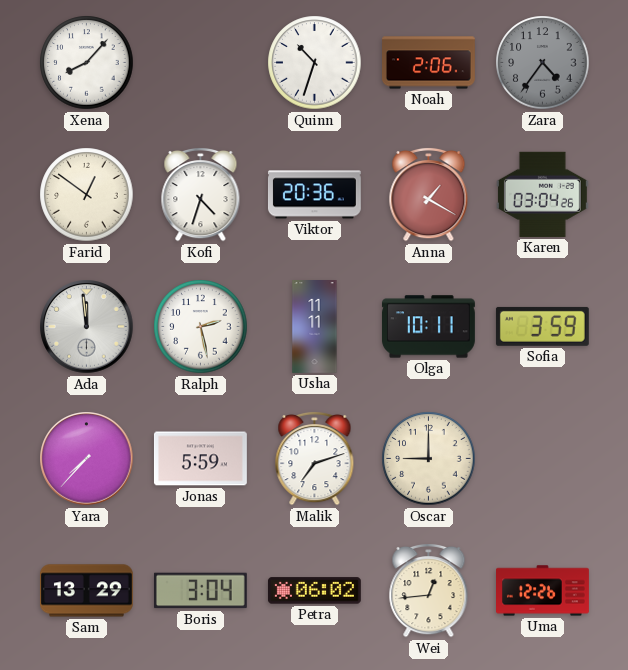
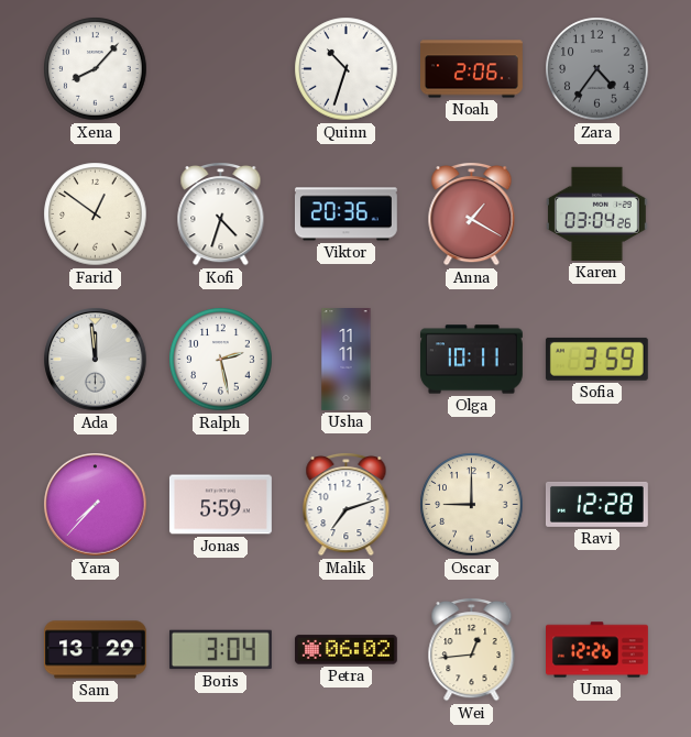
Ravi: none -> 12:28
